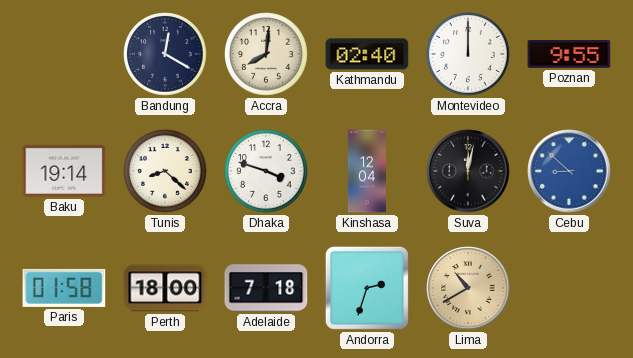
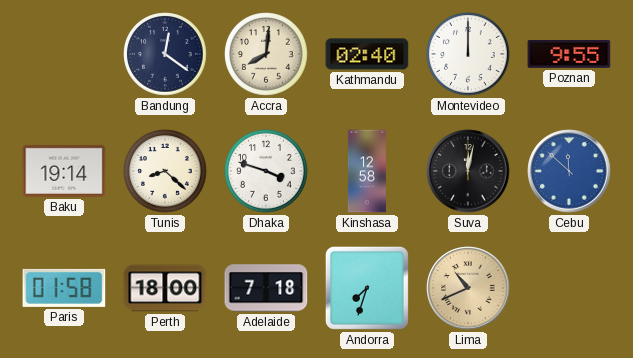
Bandung: 12:20 -> 12:21
Kinshasa: 12:04 -> 12:58
Cebu: 8:52 -> 11:52
Andorra: 2:33 -> 7:33
Lima: 10:40 -> 10:41
